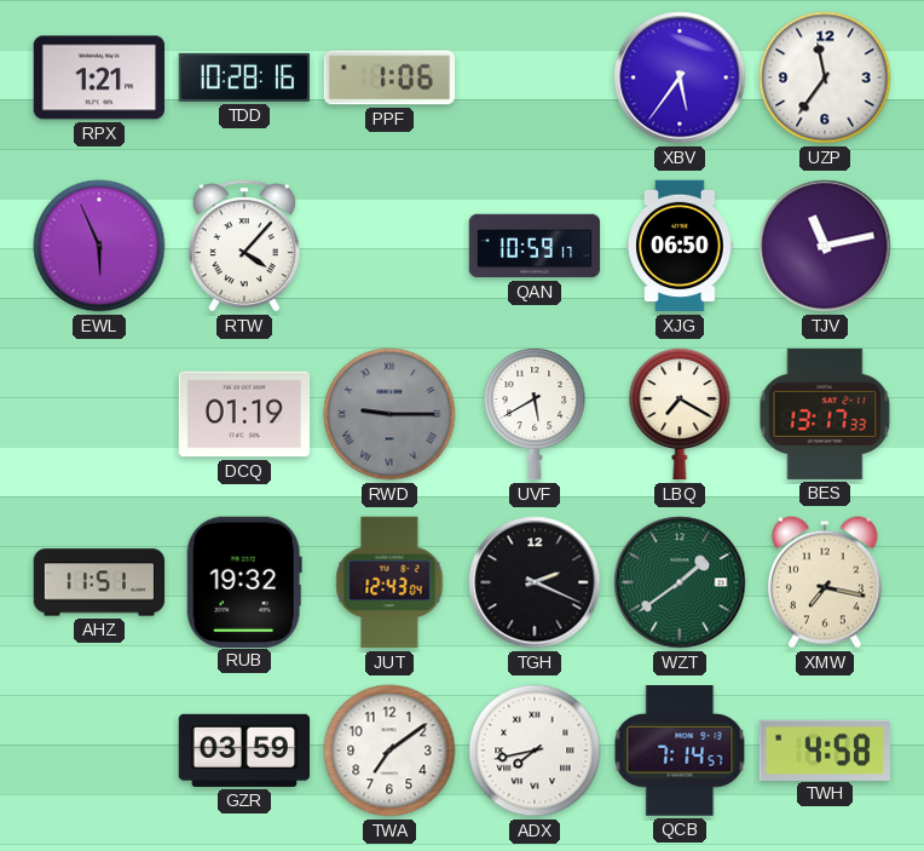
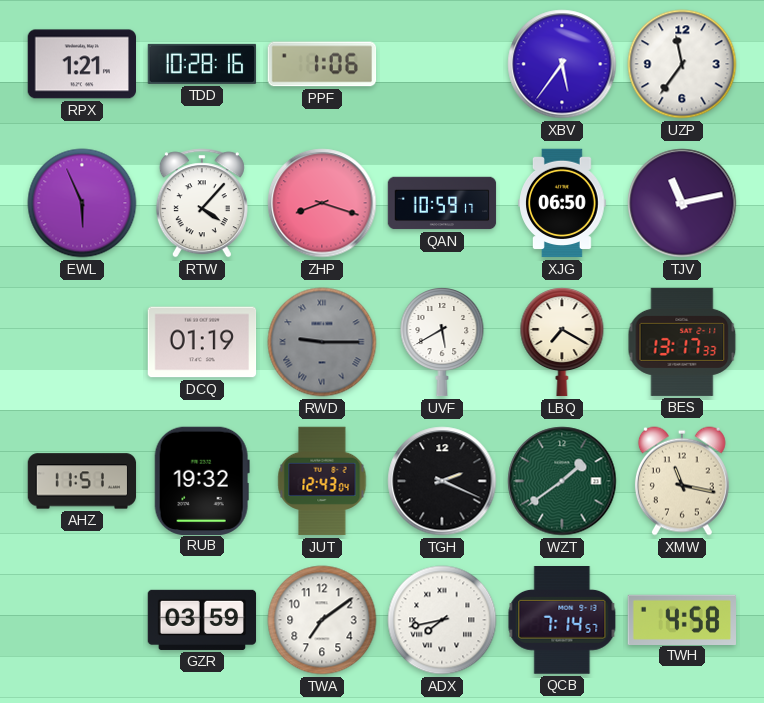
ZHP: none -> 8:18
XMW: 7:17 -> 11:17
